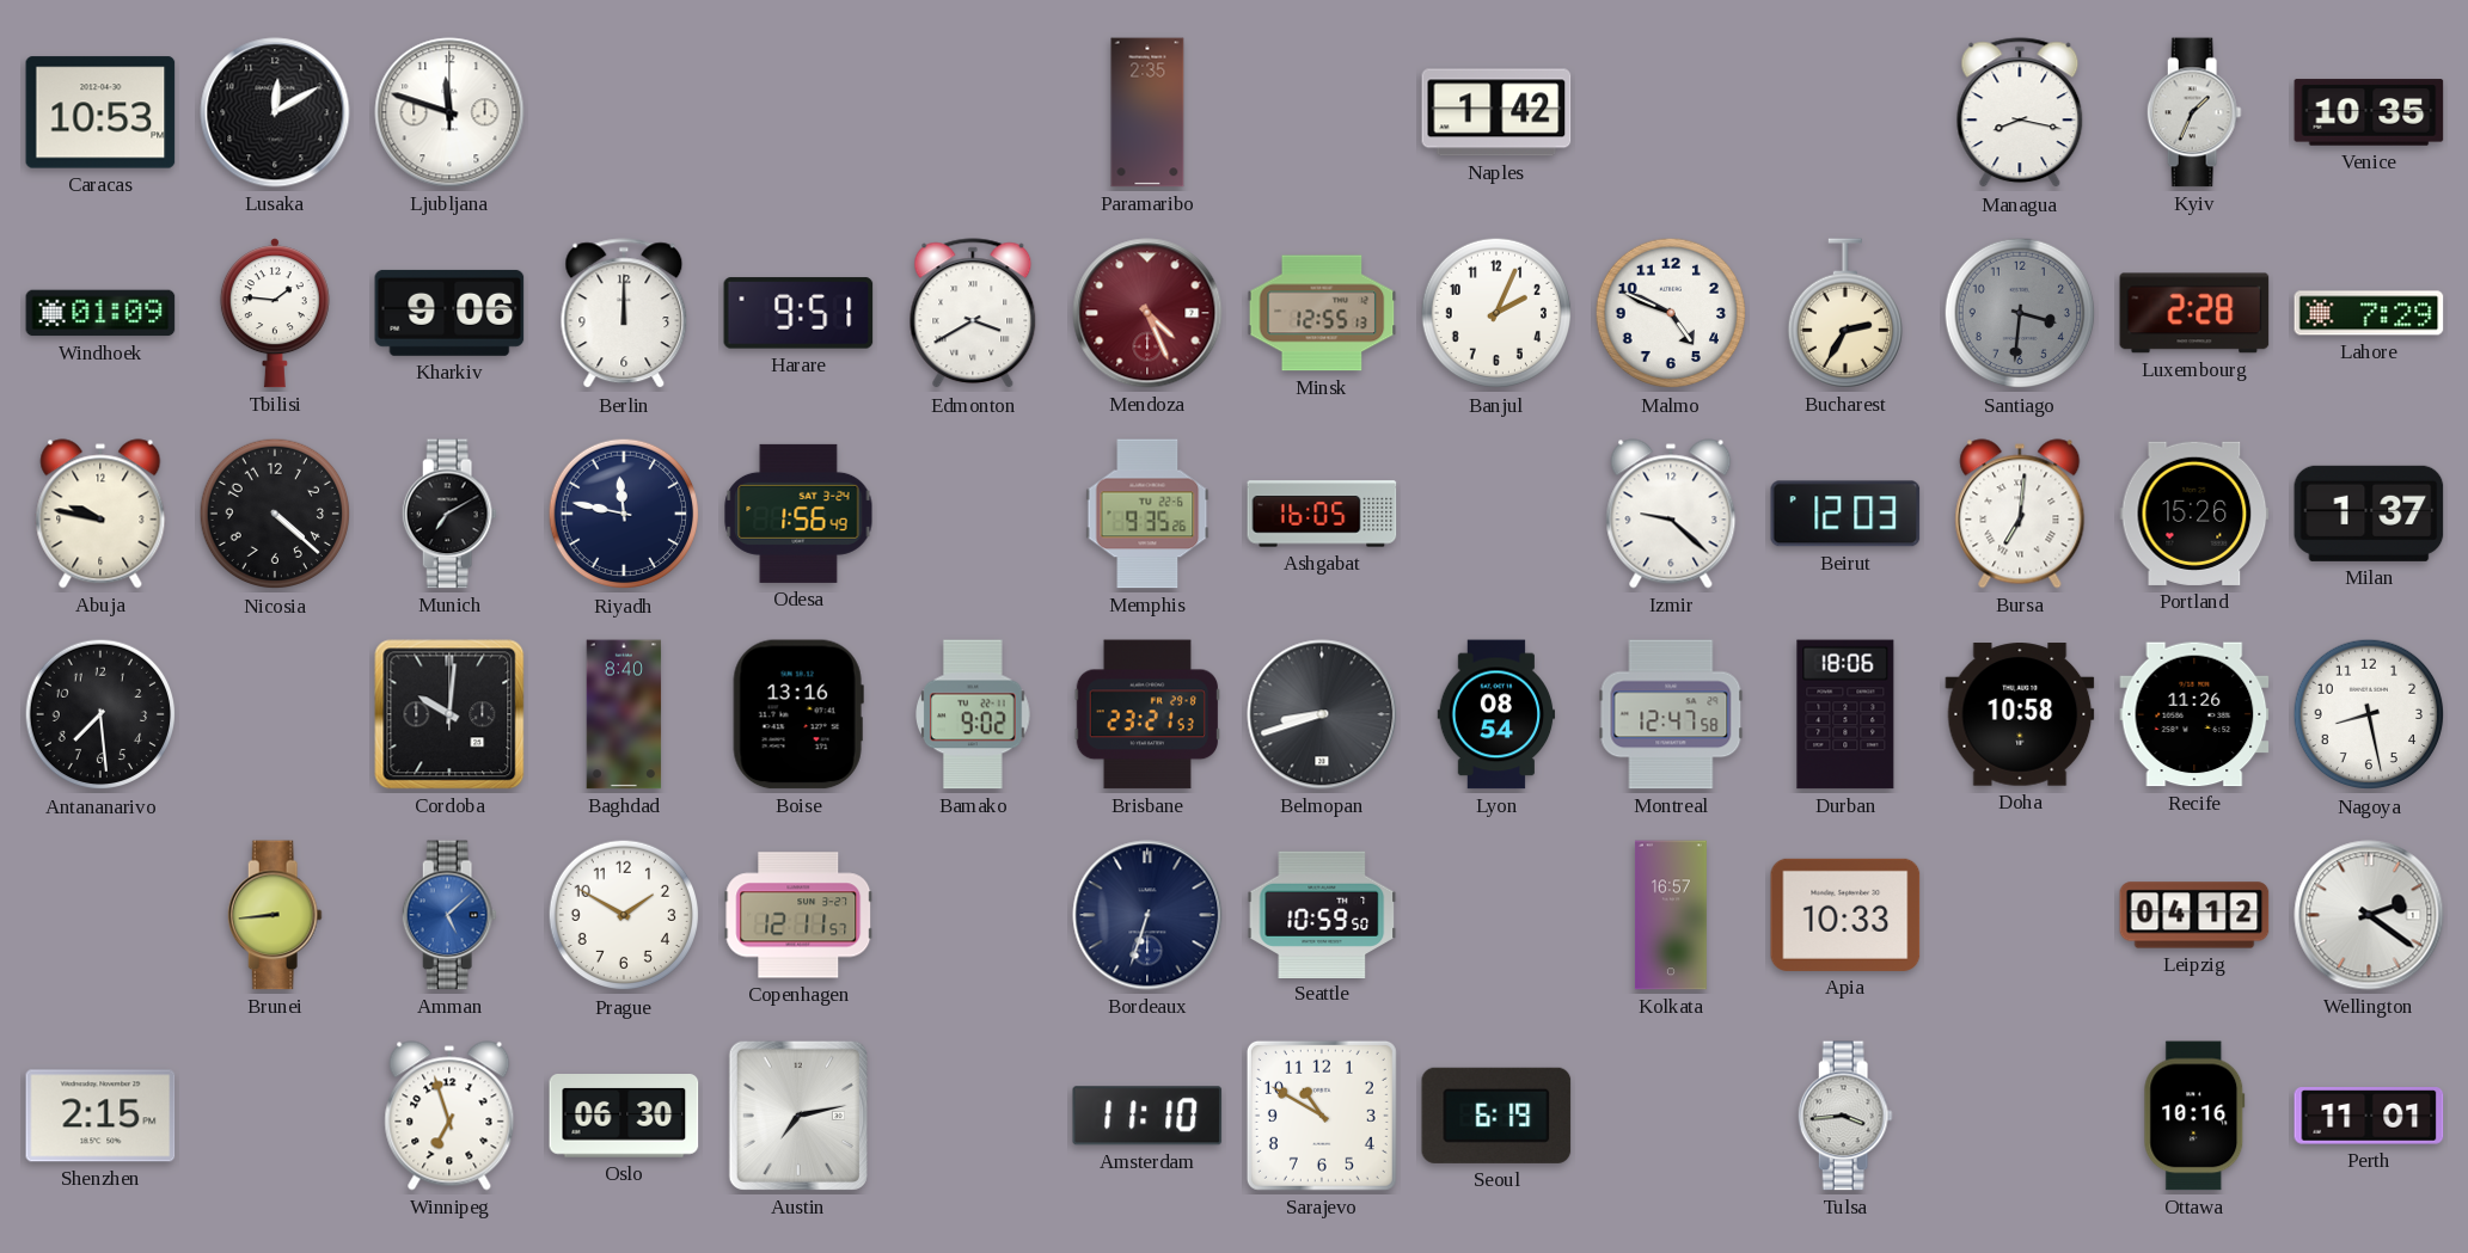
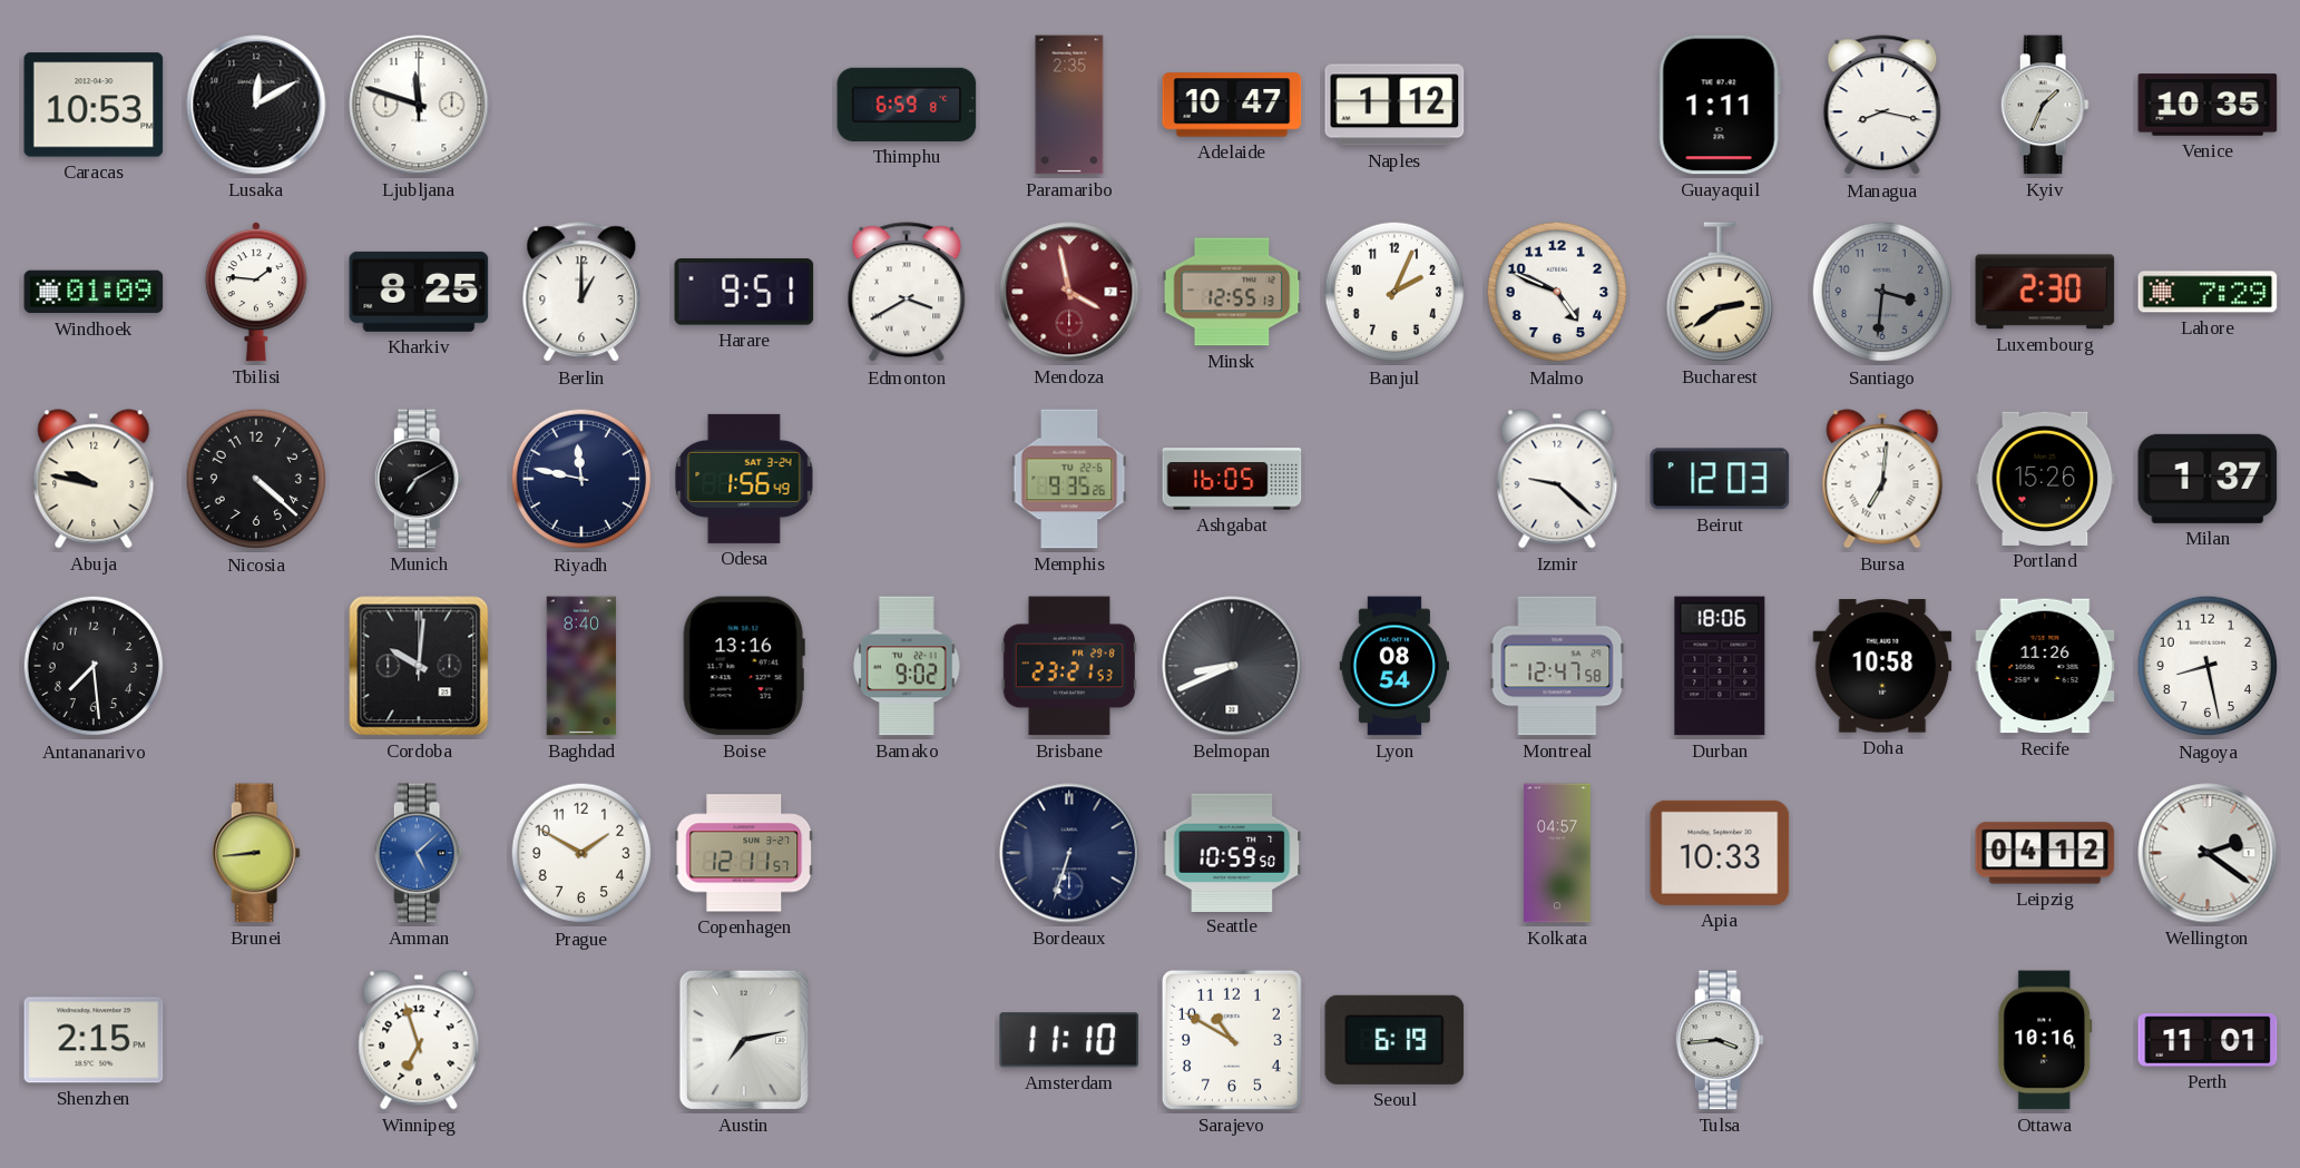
Thimphu: none -> 6:59
Adelaide: none -> 10:47
Naples: 1:42 -> 1:12
Guayaquil: none -> 1:11
Kharkiv: 9:06 -> 8:25
Berlin: 12:00 -> 1:00
Mendoza: 4:26 -> 3:58
Bucharest: 2:35 -> 2:39
Luxembourg: 2:28 -> 2:30
Belmopan: 8:42 -> 8:41
Kolkata: 16:57 -> 04:57
Oslo: 06:30 -> none
